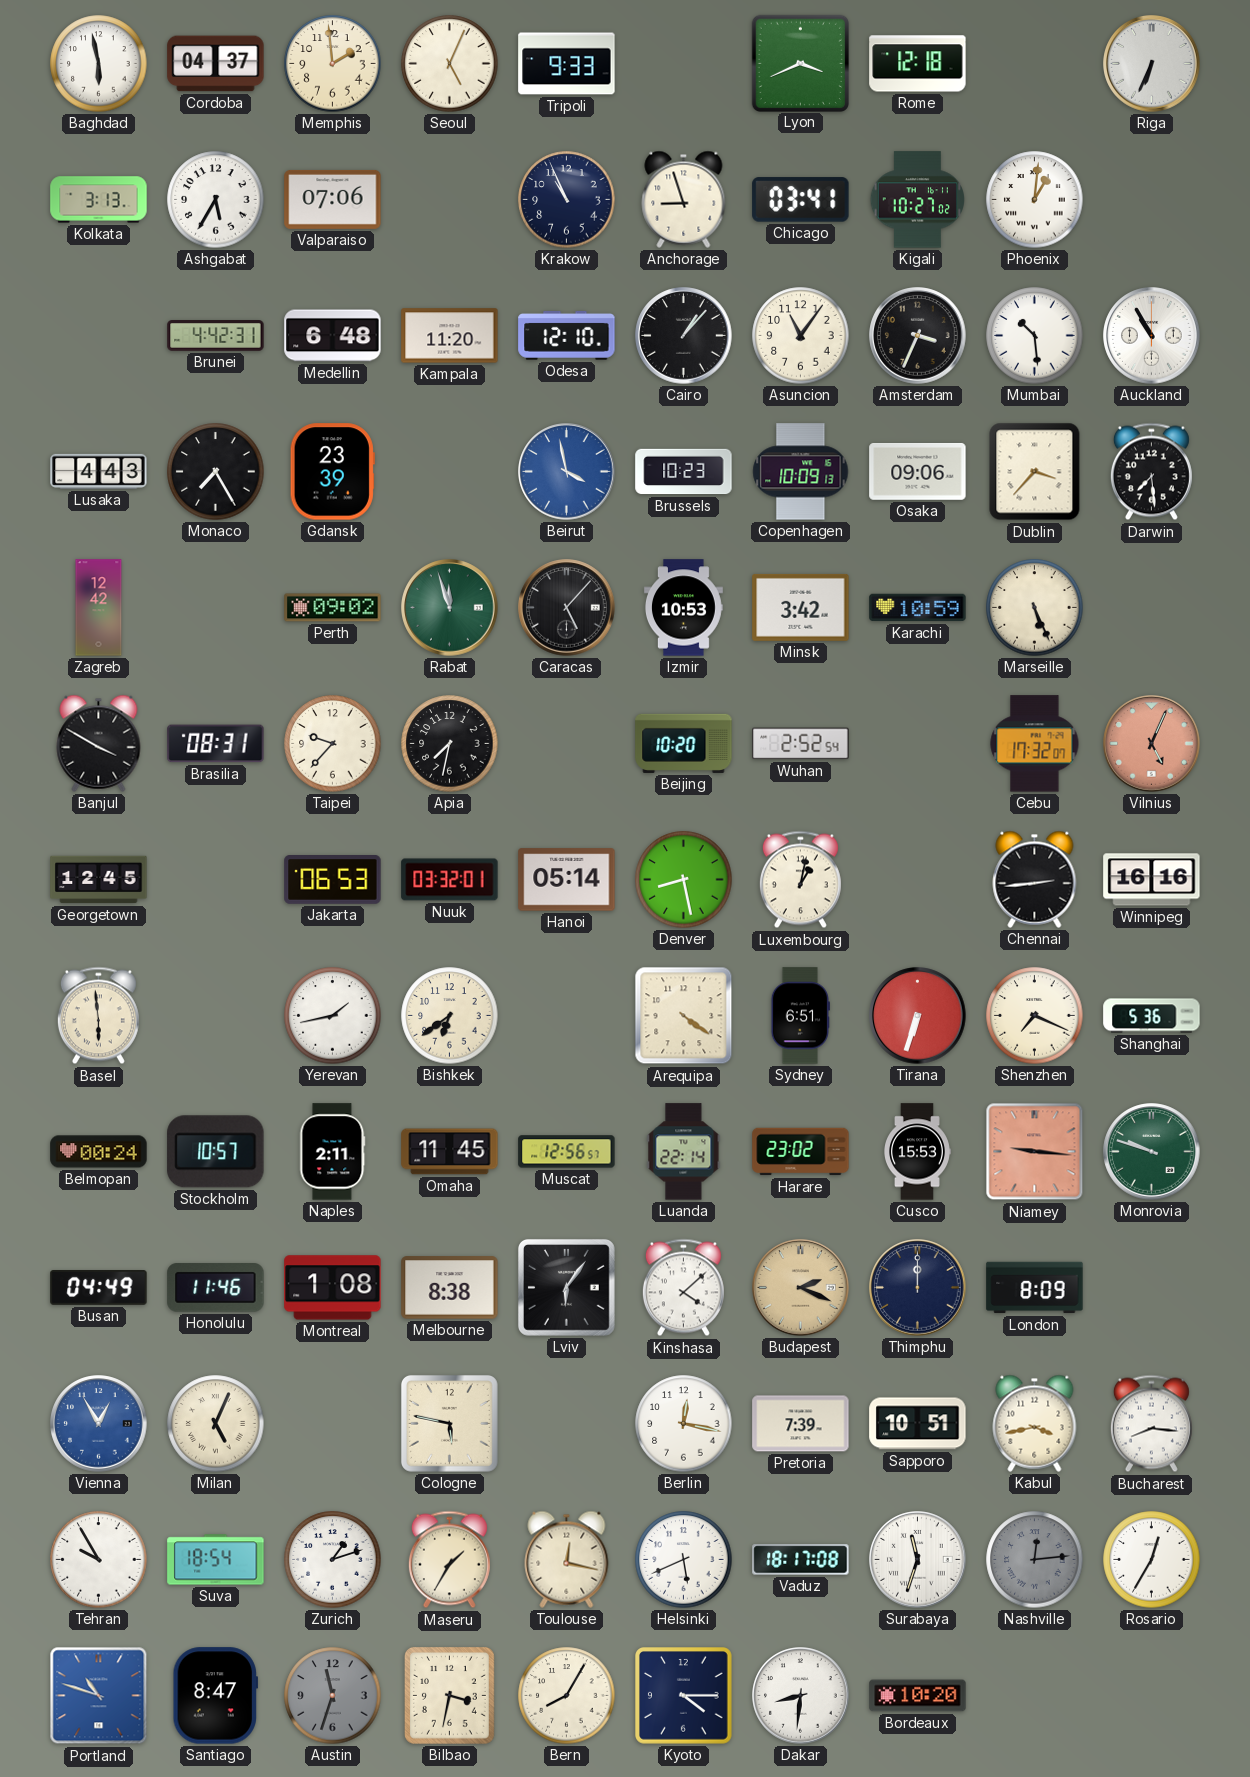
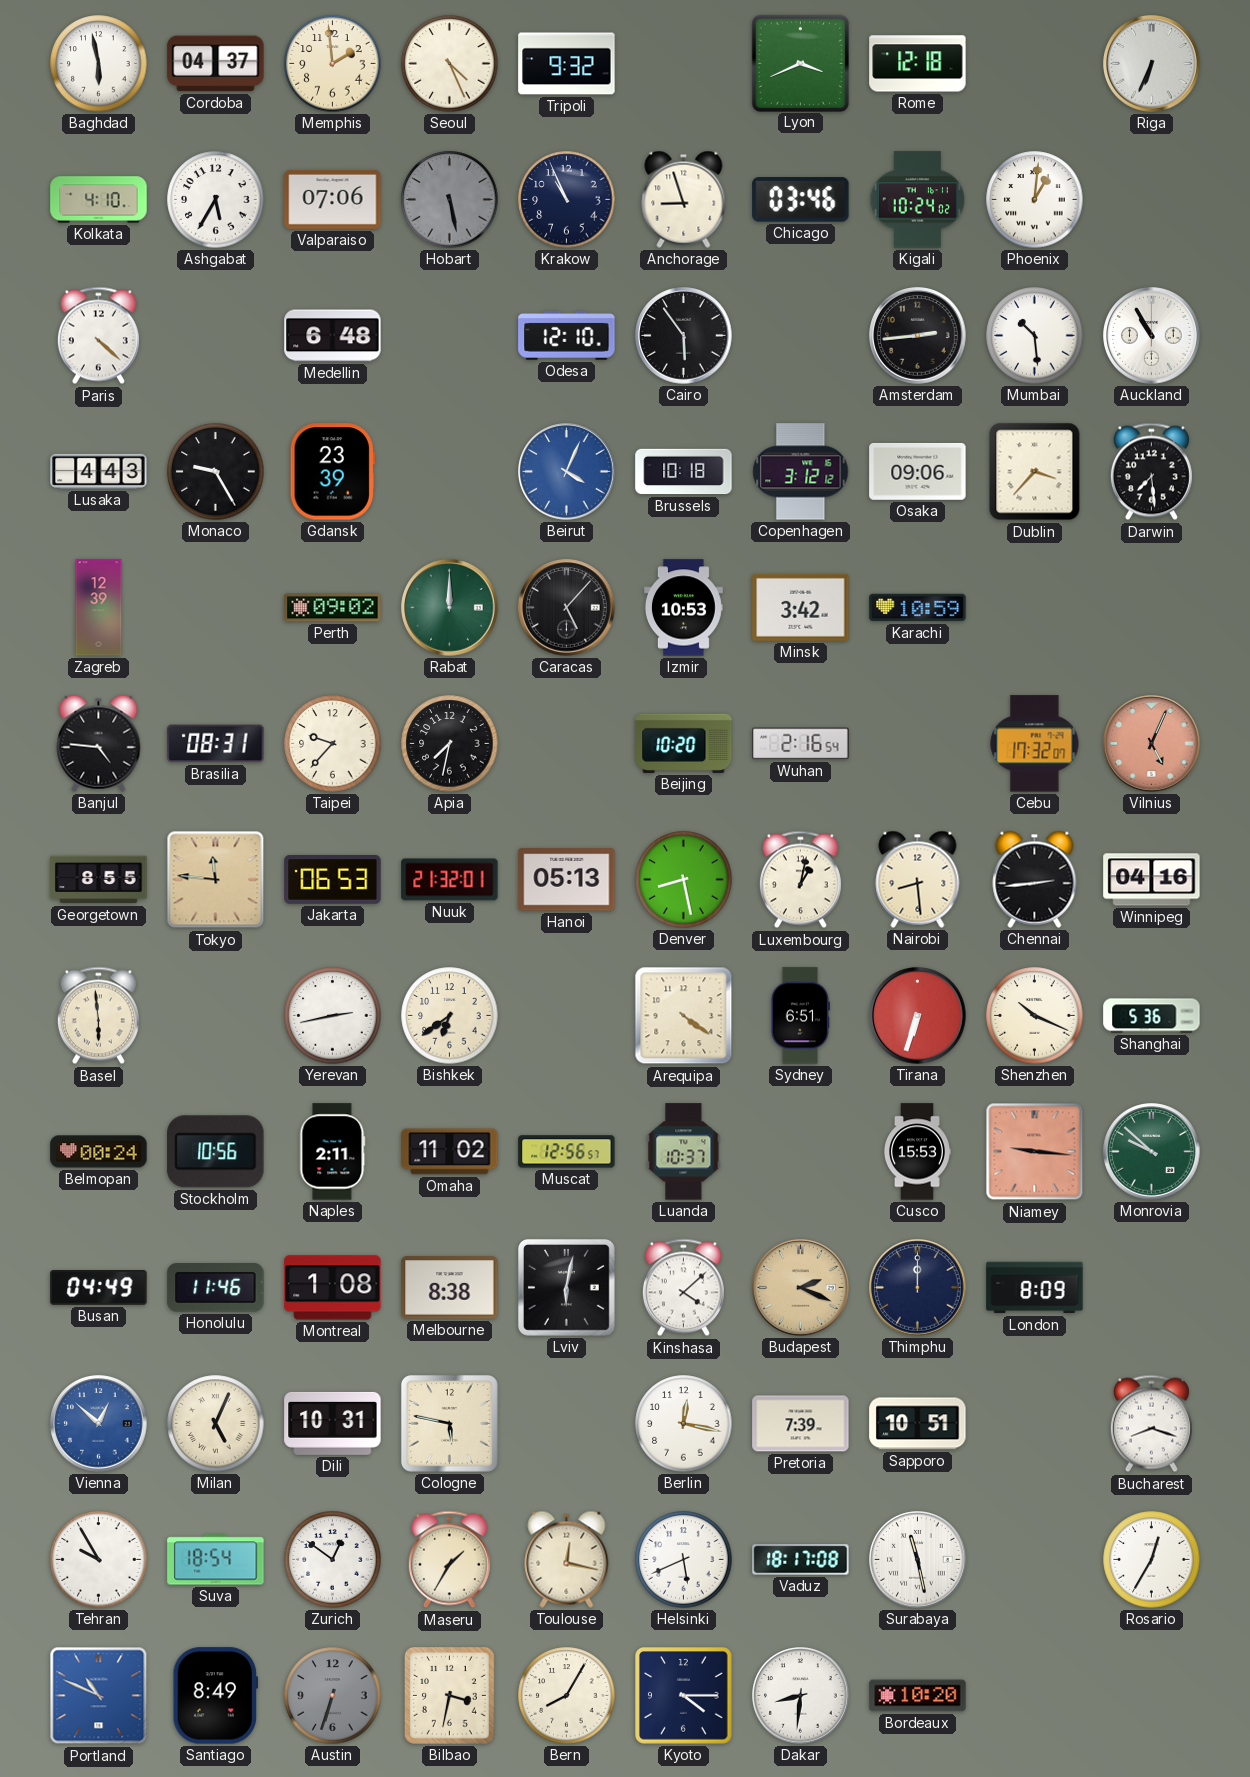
Seoul: 5:04 -> 4:26
Tripoli: 9:33 -> 9:32
Kolkata: 3:13 -> 4:10
Hobart: none -> 5:28
Chicago: 03:41 -> 03:46
Kigali: 10:27 -> 10:24
Paris: none -> 4:22
Brunei: 4:42 -> none
Kampala: 11:20 -> none
Cairo: 1:07 -> 5:54
Asuncion: 11:06 -> none
Amsterdam: 3:34 -> 2:44
Monaco: 7:25 -> 9:25
Beirut: 3:58 -> 4:04
Brussels: 10:23 -> 10:18
Copenhagen: 10:09 -> 3:12
Zagreb: 12:42 -> 12:39
Rabat: 11:57 -> 12:00
Marseille: 5:26 -> none
Banjul: 3:50 -> 4:46
Wuhan: 2:52 -> 2:16
Georgetown: 12:45 -> 8:55
Tokyo: none -> 11:46
Nuuk: 03:32 -> 21:32
Hanoi: 05:14 -> 05:13
Nairobi: none -> 8:29
Winnipeg: 16:16 -> 04:16
Yerevan: 1:43 -> 2:43
Shenzhen: 7:19 -> 10:19
Stockholm: 10:57 -> 10:56
Omaha: 11:45 -> 11:02
Luanda: 22:14 -> 10:37
Harare: 23:02 -> none
Monrovia: 9:48 -> 9:52
Lviv: 6:06 -> 6:02
Vienna: 12:55 -> 12:52
Dili: none -> 10:31
Kabul: 3:43 -> none
Bucharest: 8:16 -> 8:18
Zurich: 1:12 -> 12:51
Surabaya: 11:33 -> 11:28
Nashville: 12:14 -> none
Portland: 10:48 -> 10:49
Santiago: 8:47 -> 8:49
Austin: 11:33 -> 6:33
